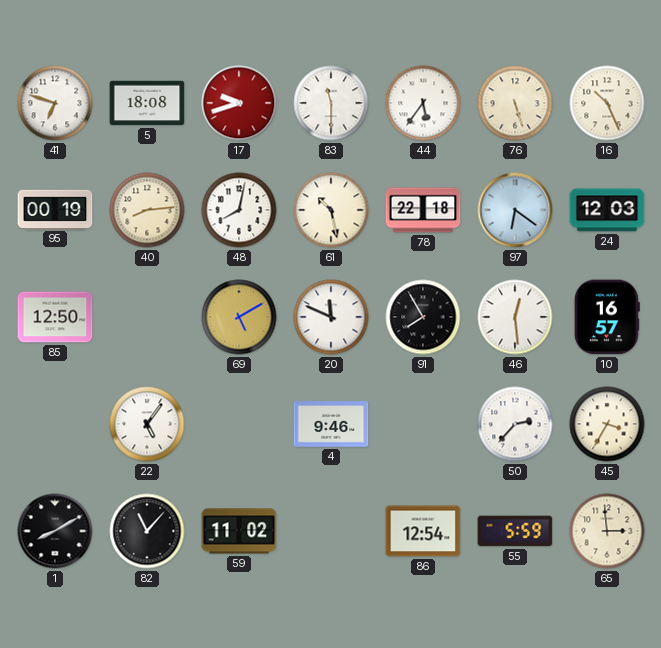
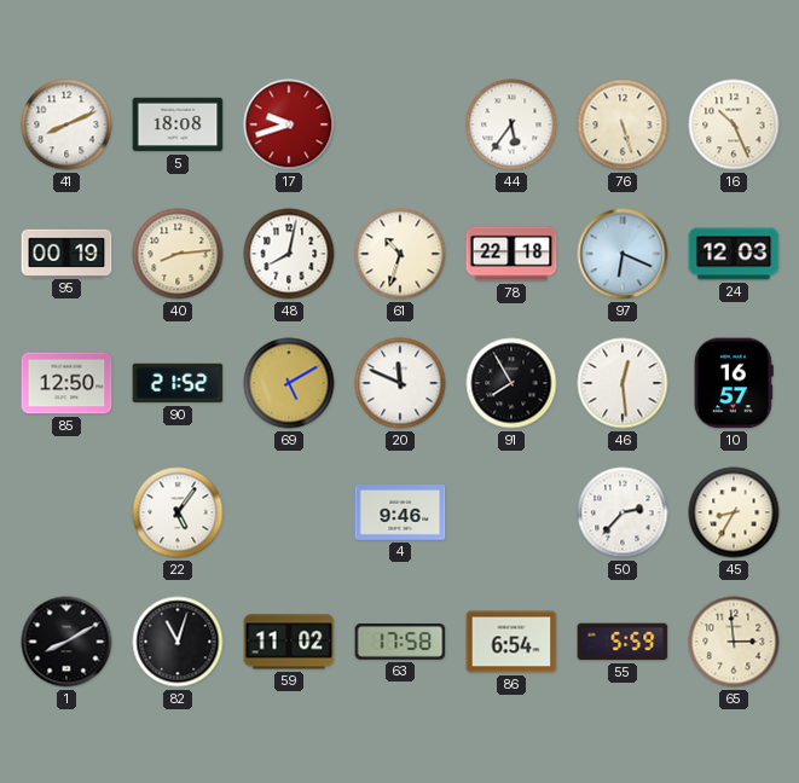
41: 6:48 -> 8:11
83: 11:30 -> none
61: 10:28 -> 10:33
97: 6:21 -> 6:19
90: none -> 21:52
45: 3:35 -> 8:35
82: 11:07 -> 11:03
63: none -> 17:58
86: 12:54 -> 6:54
